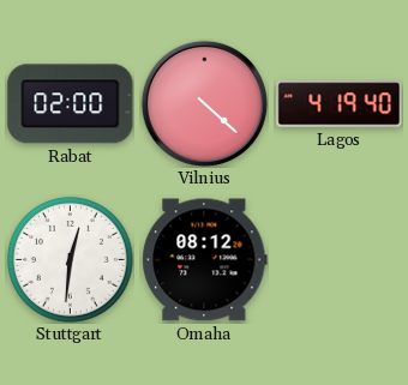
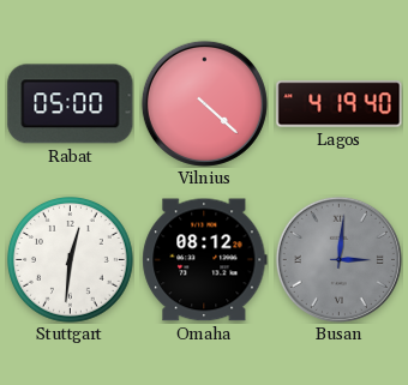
Rabat: 02:00 -> 05:00
Busan: none -> 3:01
